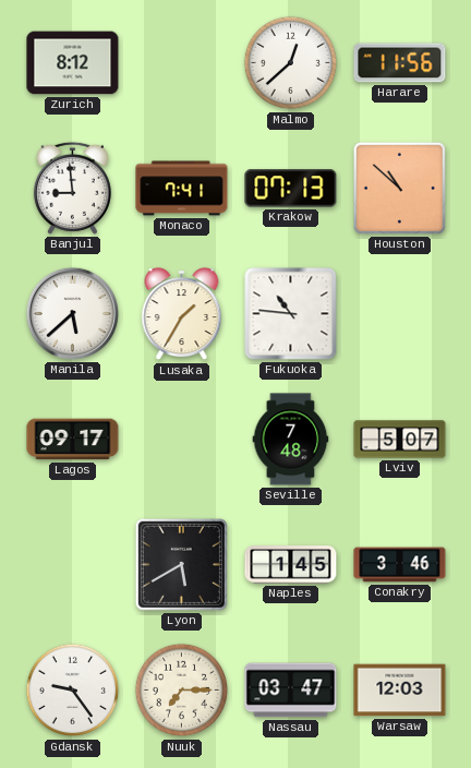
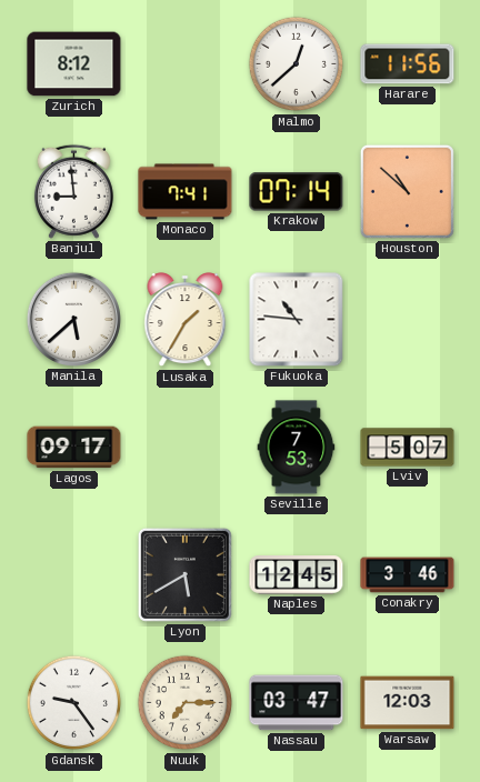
Krakow: 07:13 -> 07:14
Seville: 7:48 -> 7:53
Naples: 1:45 -> 12:45
